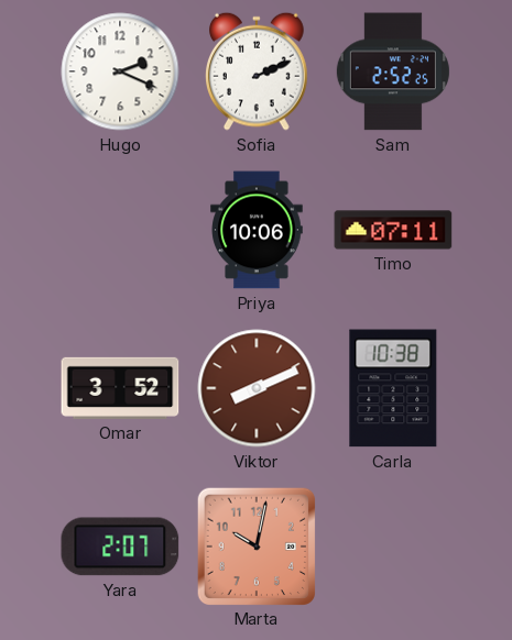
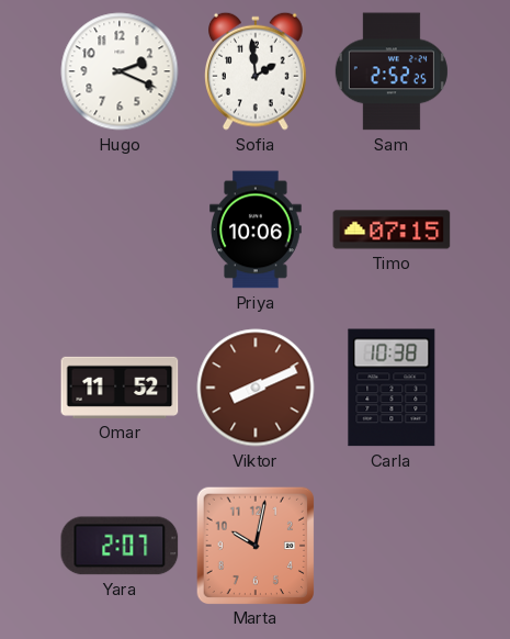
Sofia: 2:11 -> 1:59
Timo: 07:11 -> 07:15
Omar: 3:52 -> 11:52
